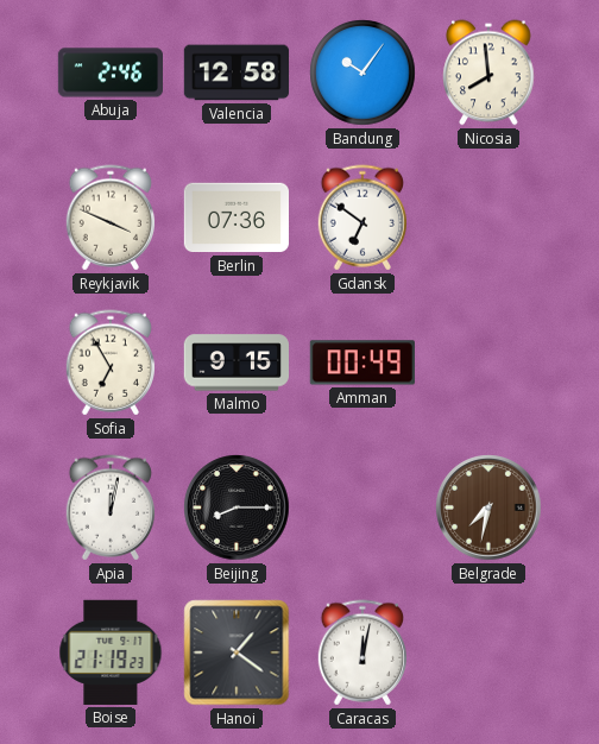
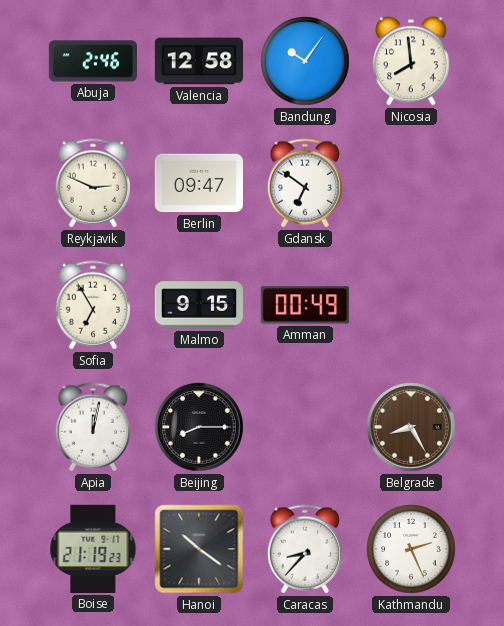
Reykjavik: 3:49 -> 2:49
Berlin: 07:36 -> 09:47
Belgrade: 7:32 -> 8:25
Hanoi: 1:21 -> 10:21
Caracas: 12:02 -> 8:37
Kathmandu: none -> 2:26
